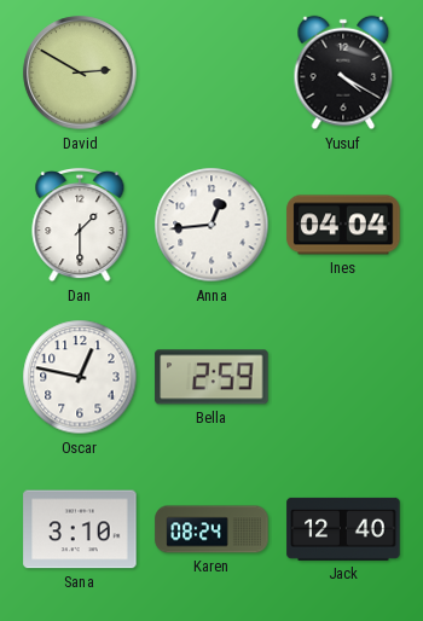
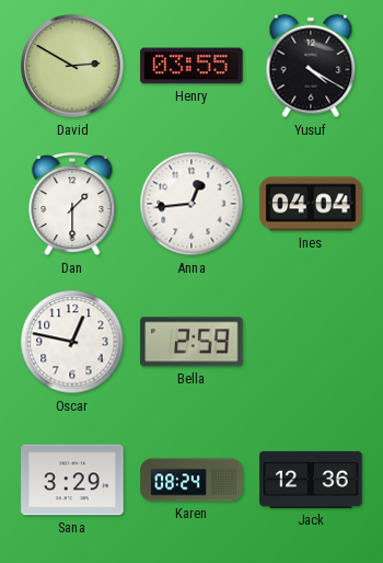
Henry: none -> 03:55
Sana: 3:10 -> 3:29
Jack: 12:40 -> 12:36
